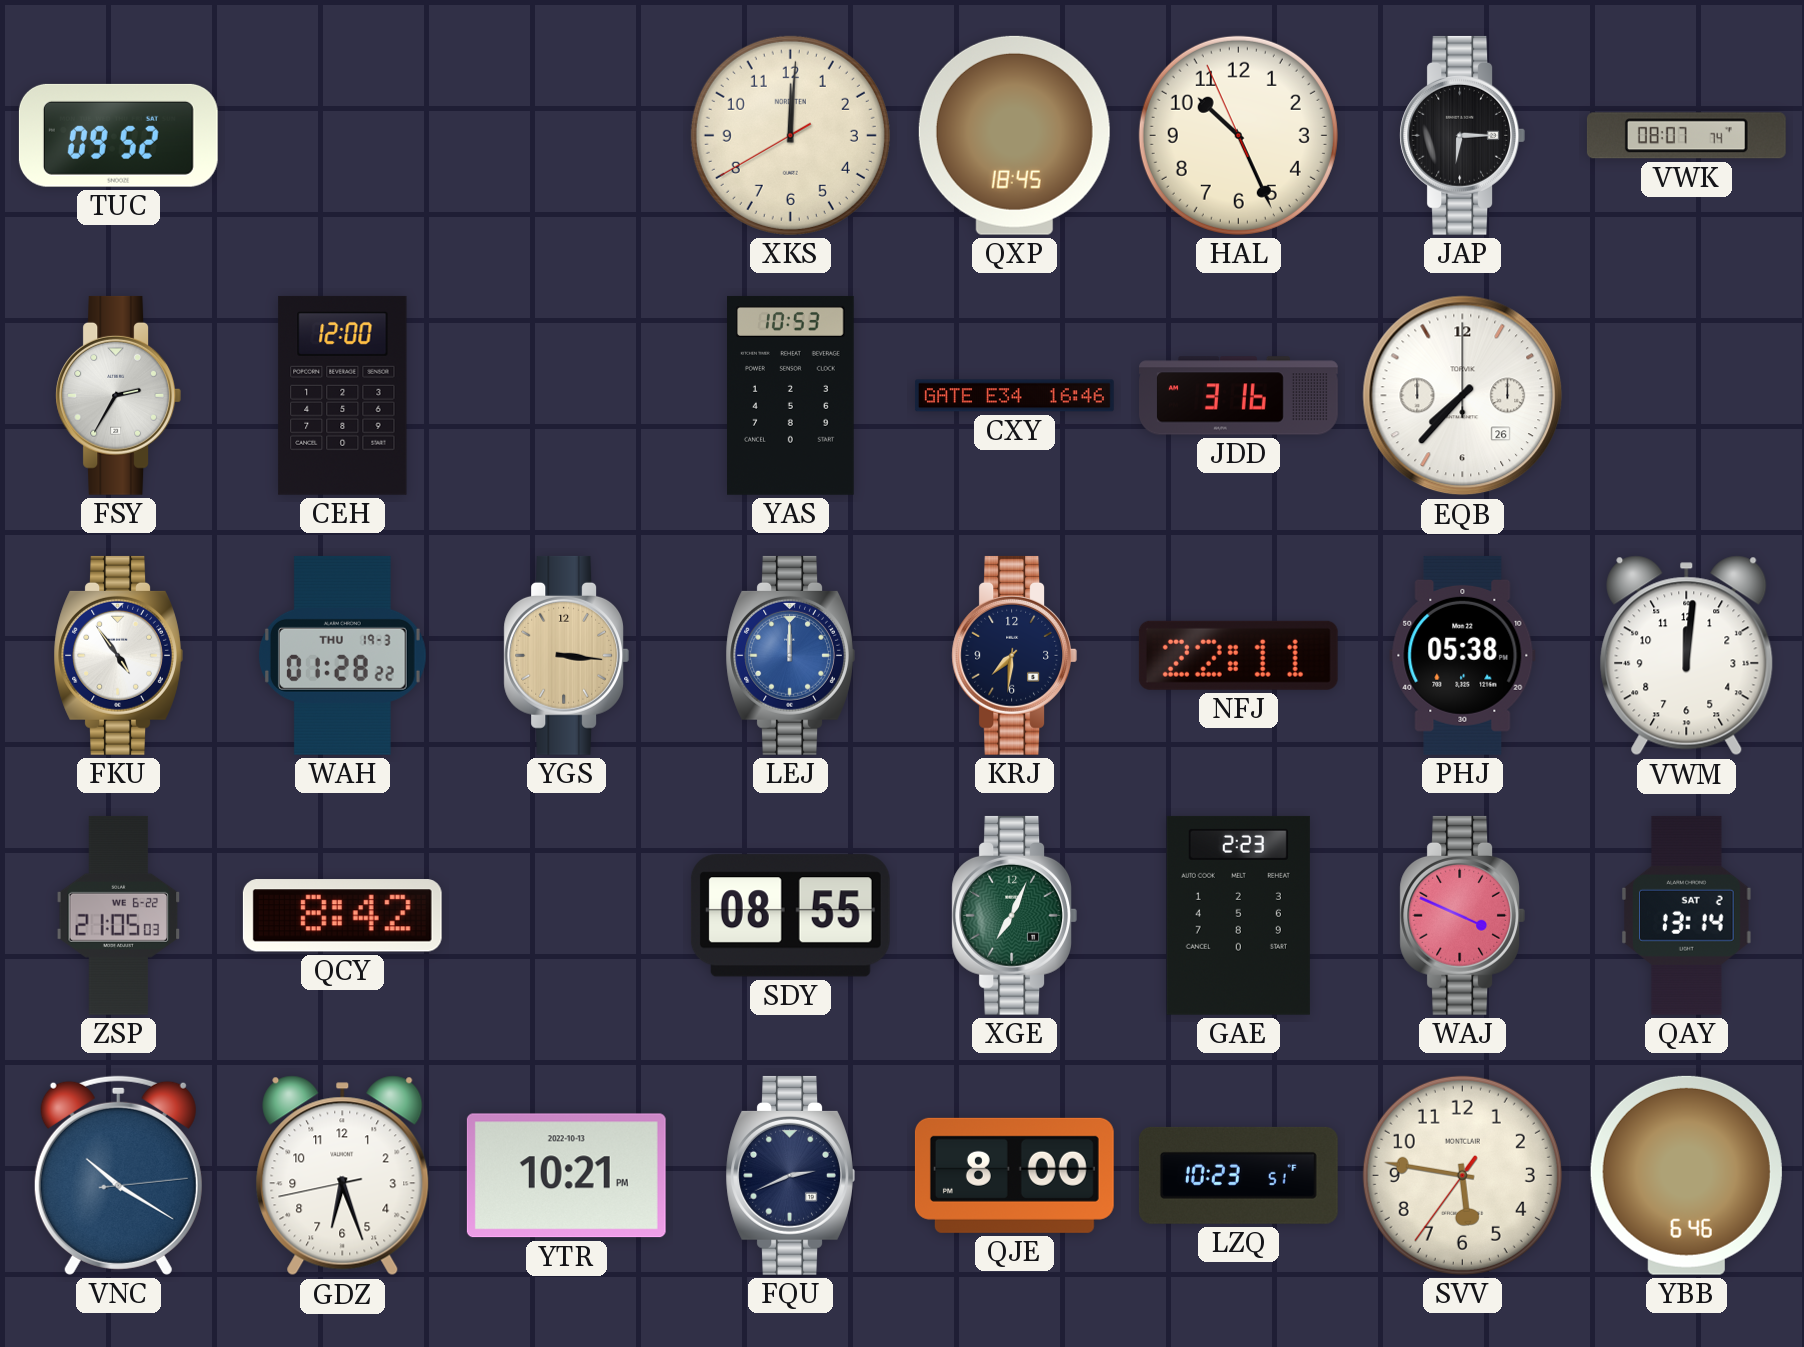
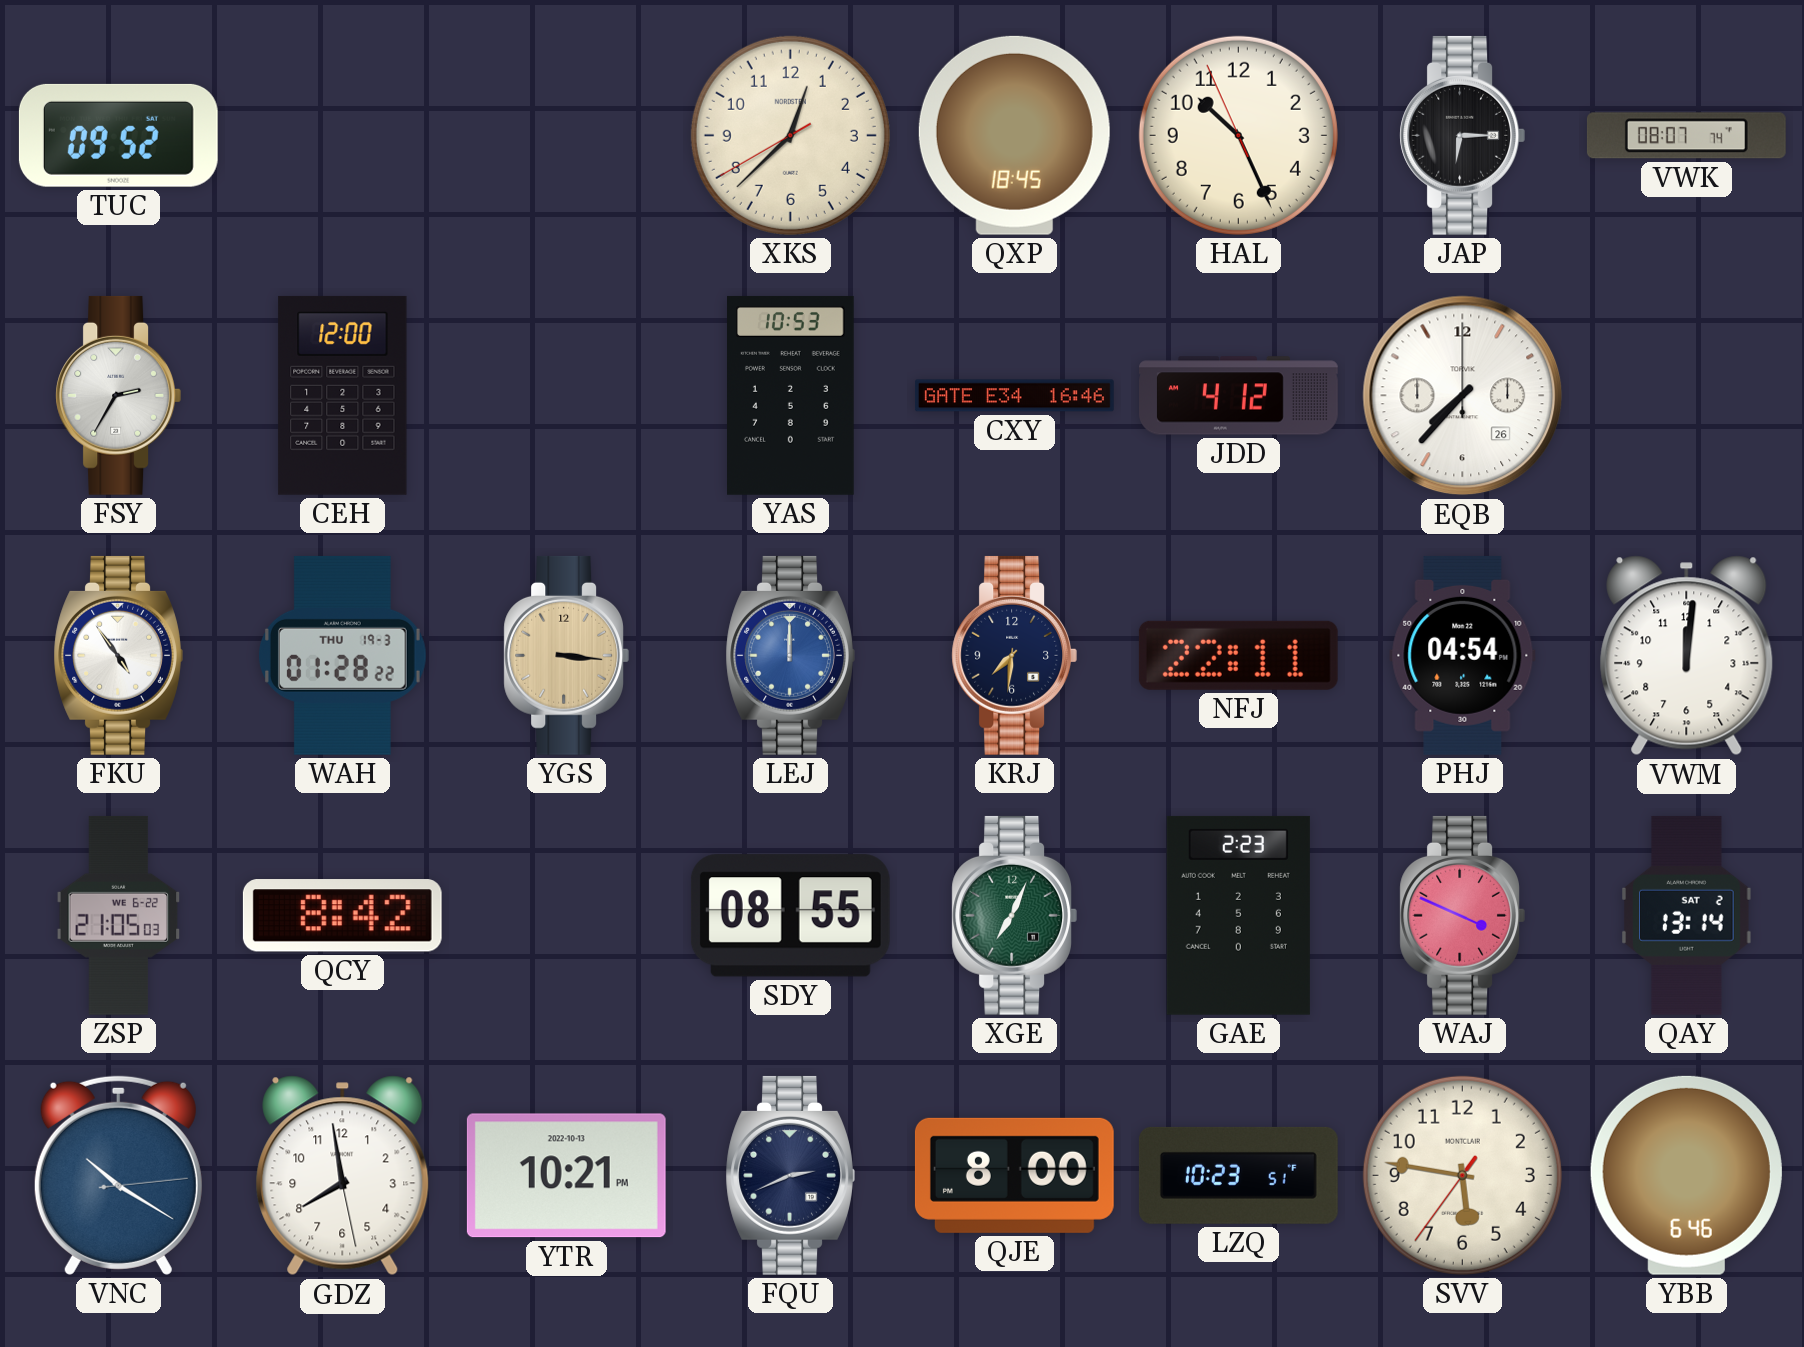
XKS: 12:00 -> 12:37
JDD: 3:16 -> 4:12
PHJ: 05:38 -> 04:54
GDZ: 6:26 -> 7:58
